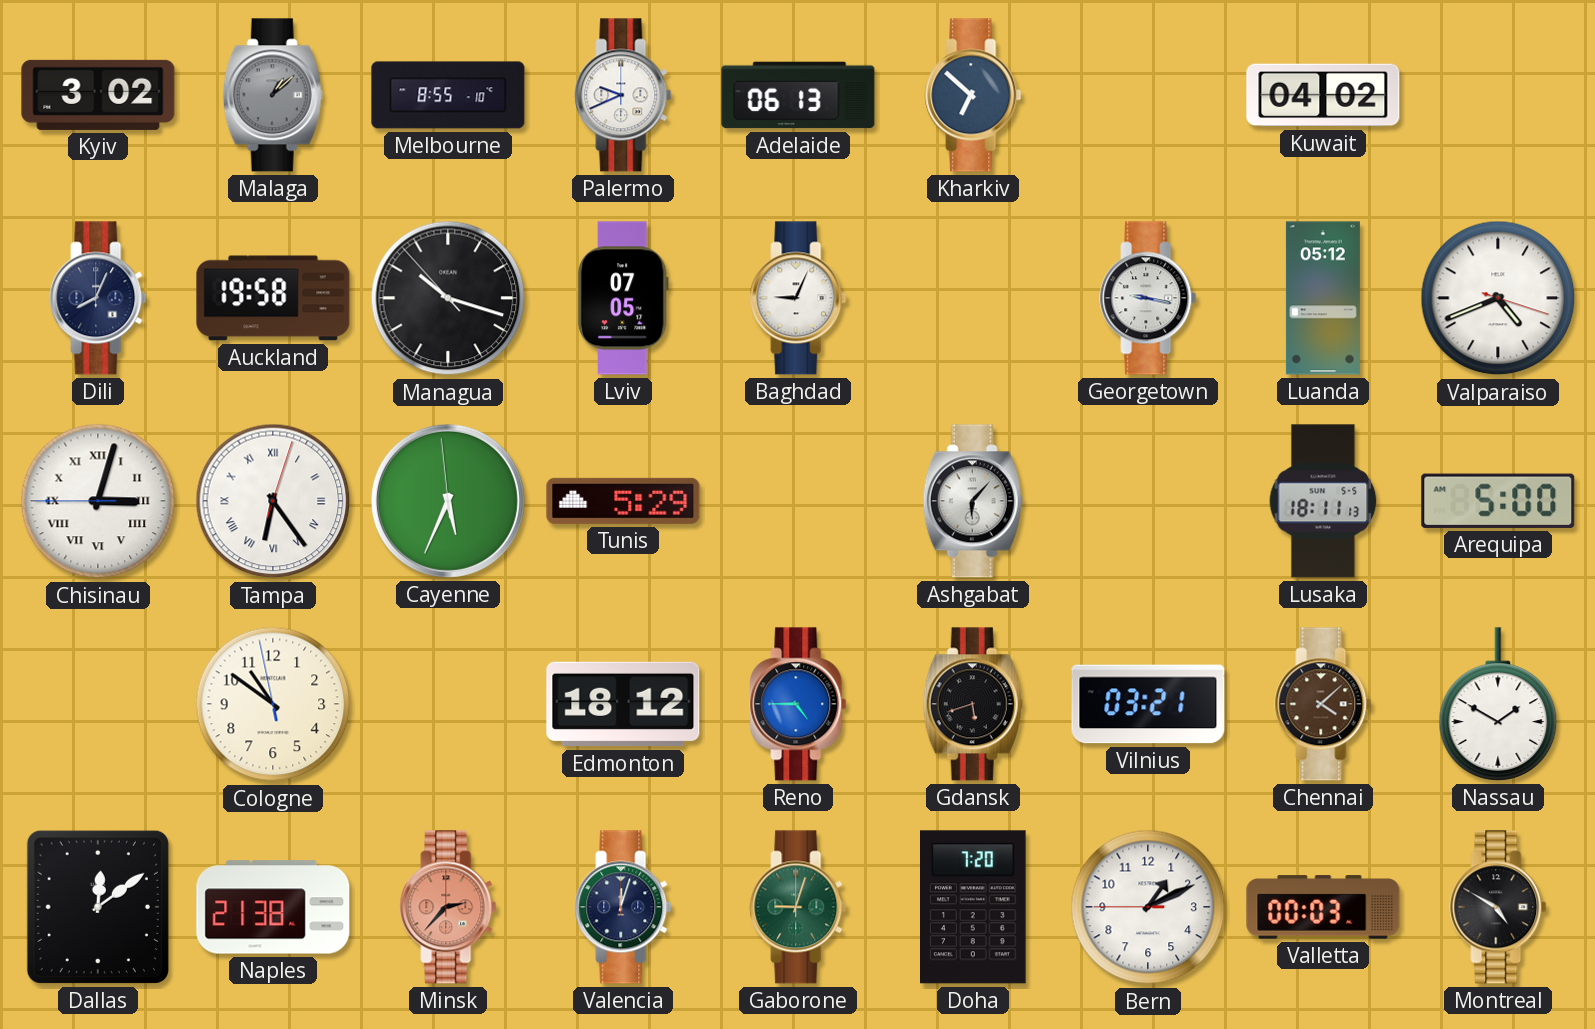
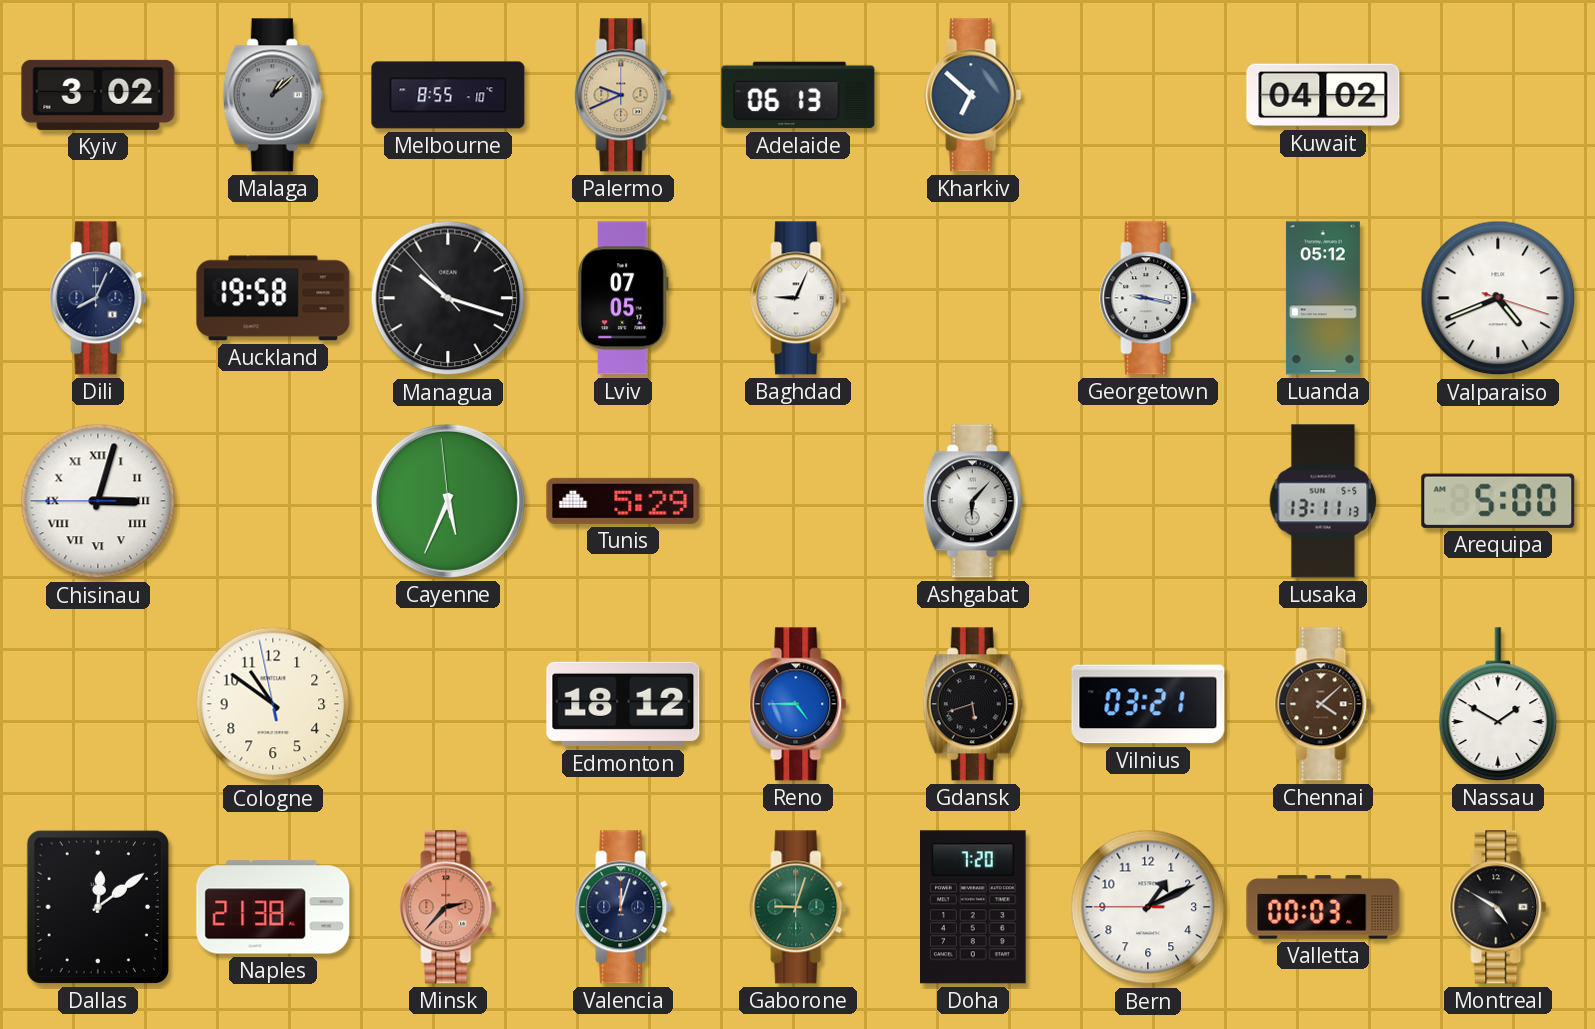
Palermo dial: white -> champagne
Tampa: 6:24 -> none
Lusaka: 18:11 -> 13:11
